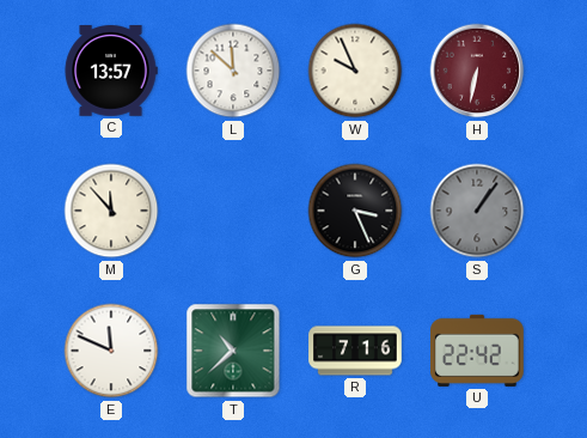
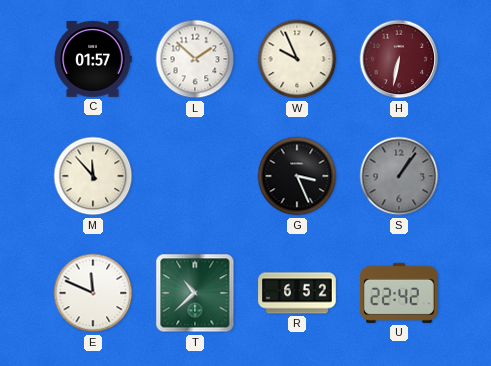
C: 13:57 -> 01:57
L: 11:52 -> 1:52
R: 7:16 -> 6:52
